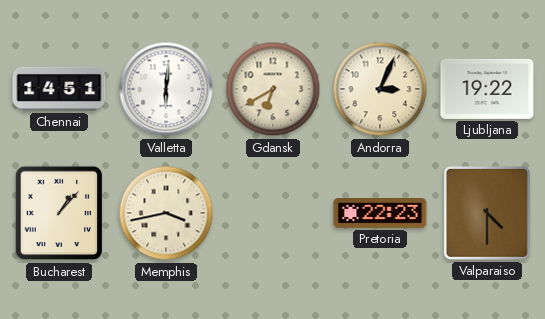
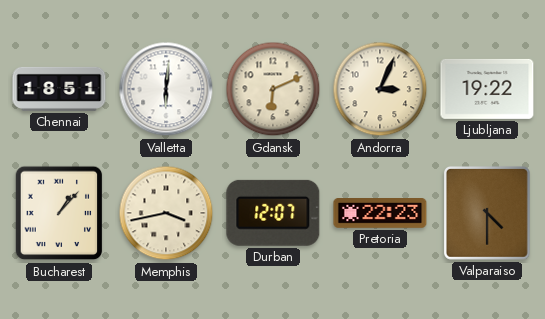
Chennai: 14:51 -> 18:51
Gdansk: 6:40 -> 6:11
Durban: none -> 12:07
